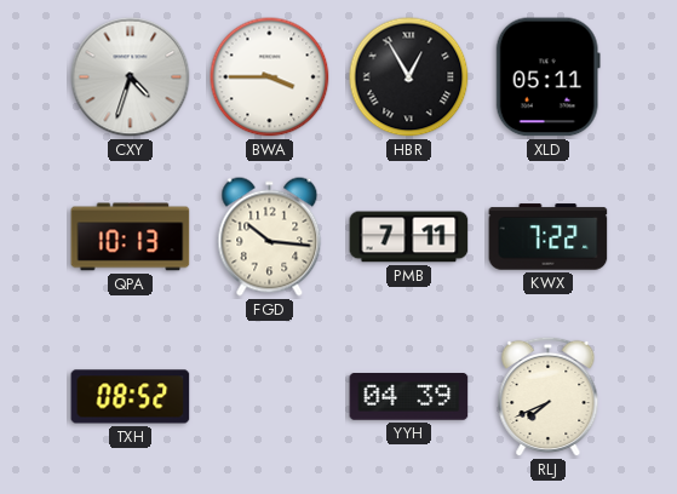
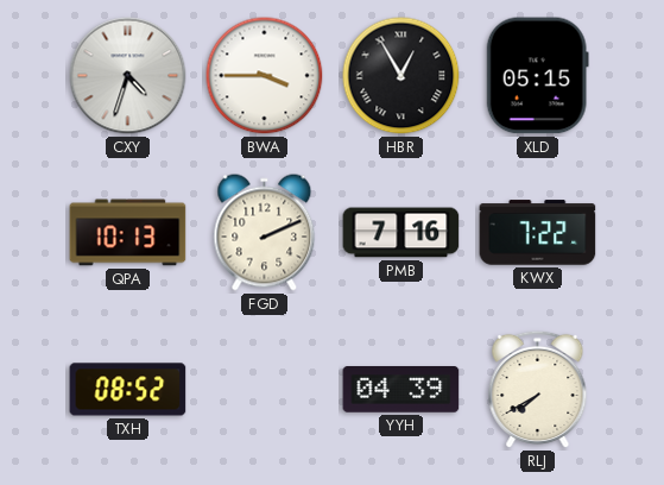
XLD: 05:11 -> 05:15
FGD: 10:16 -> 2:11
PMB: 7:11 -> 7:16
RLJ: 7:41 -> 7:40
